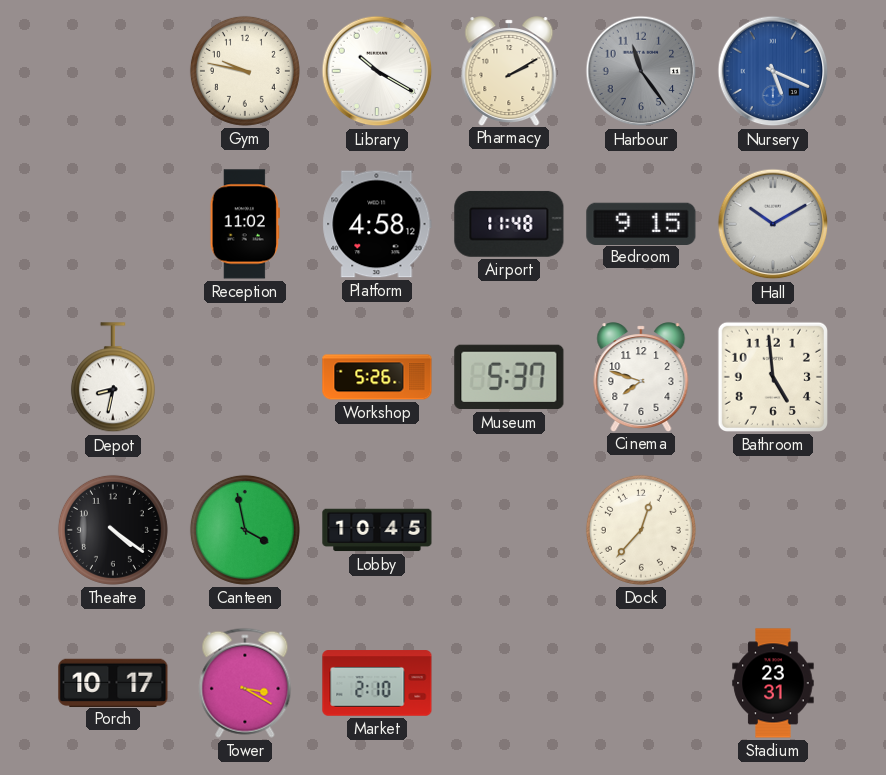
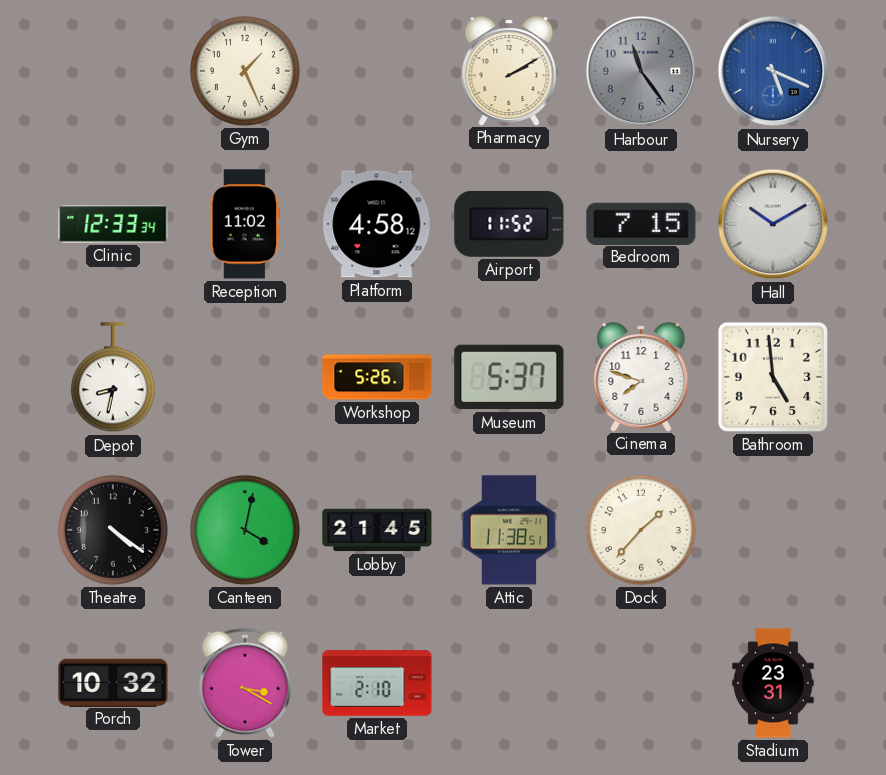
Gym: 9:47 -> 1:26
Library: 10:20 -> none
Clinic: none -> 12:33
Airport: 11:48 -> 11:52
Bedroom: 9:15 -> 7:15
Canteen: 3:58 -> 4:02
Lobby: 10:45 -> 21:45
Attic: none -> 11:38
Dock: 12:37 -> 1:37
Porch: 10:17 -> 10:32
